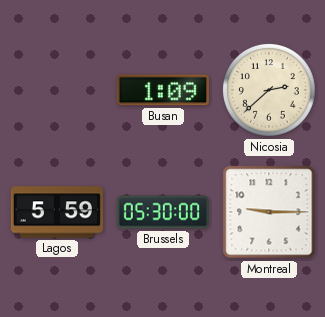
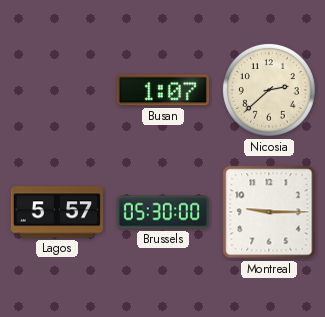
Busan: 1:09 -> 1:07
Lagos: 5:59 -> 5:57
